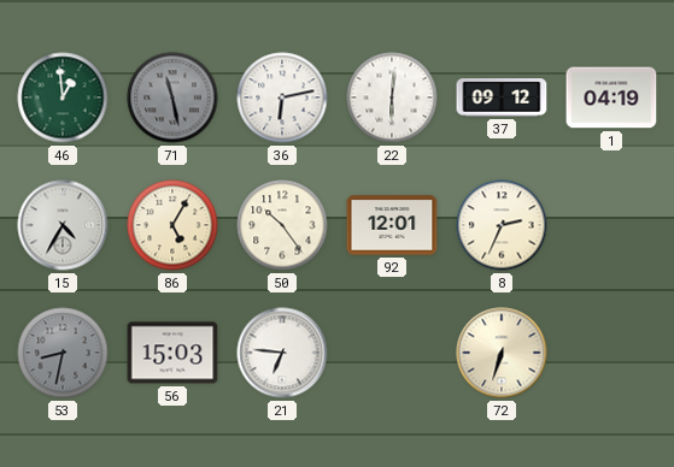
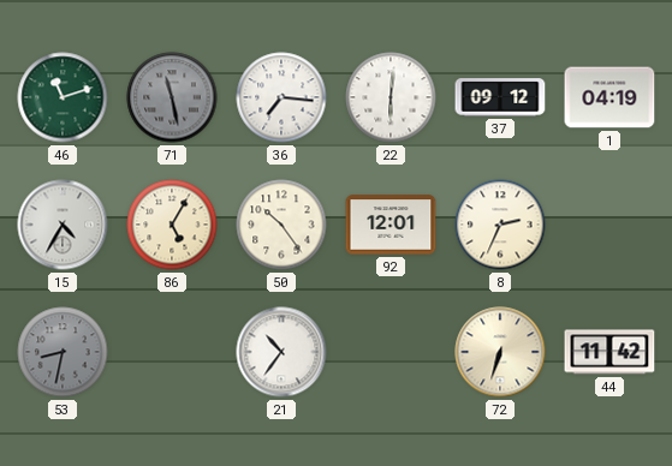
46: 12:59 -> 11:12
36: 6:13 -> 7:16
56: 15:03 -> none
21: 6:46 -> 10:36
44: none -> 11:42
